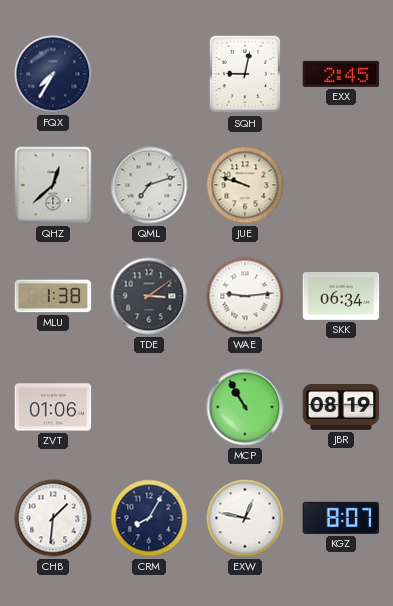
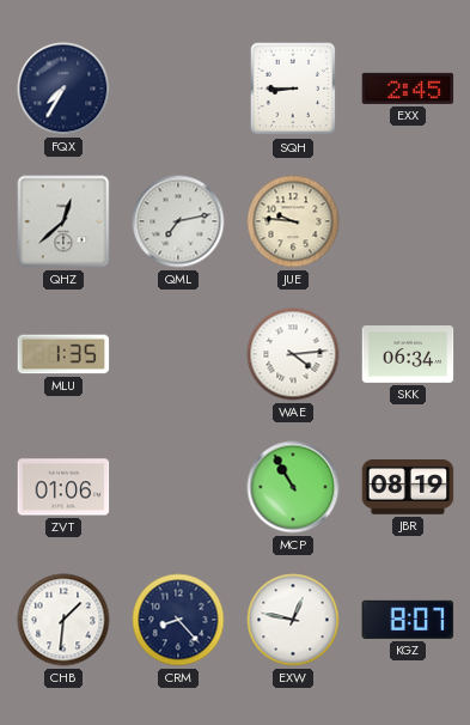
SQH: 9:02 -> 8:45
QML: 7:12 -> 7:13
JUE: 9:48 -> 9:46
MLU: 1:38 -> 1:35
TDE: 3:09 -> none
WAE: 9:14 -> 4:14
CRM: 8:05 -> 8:23
